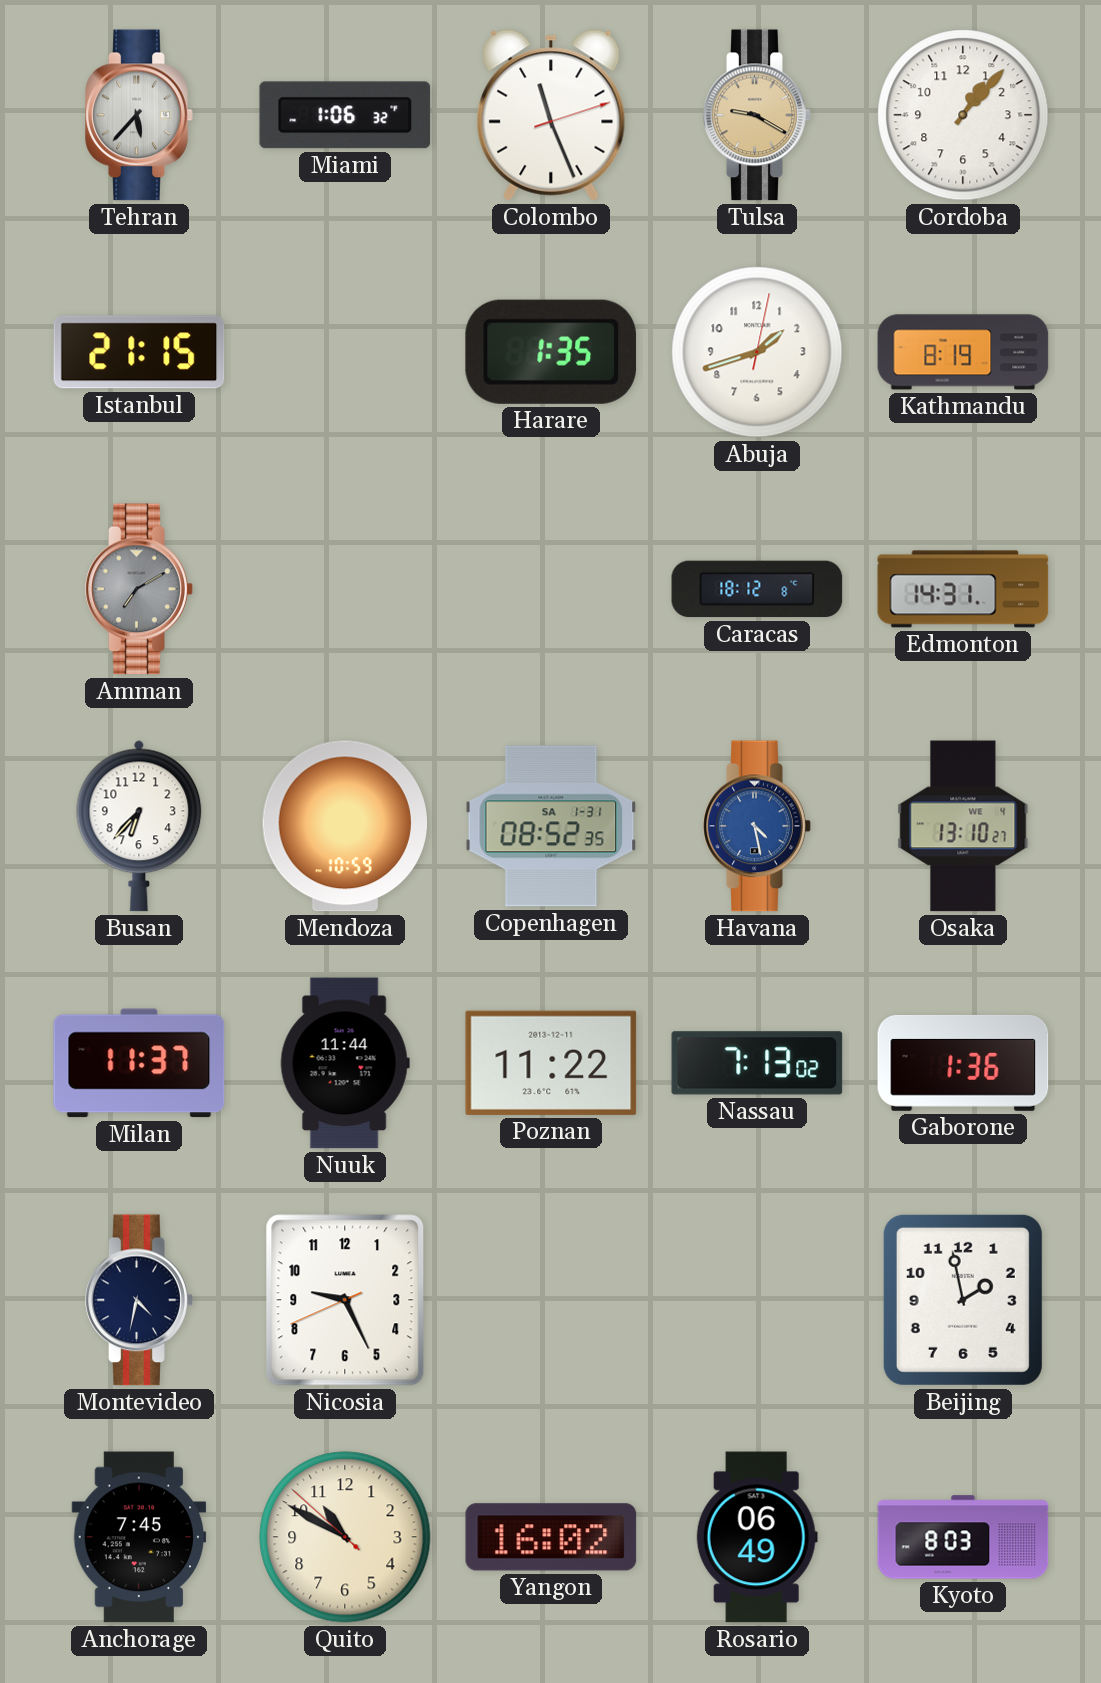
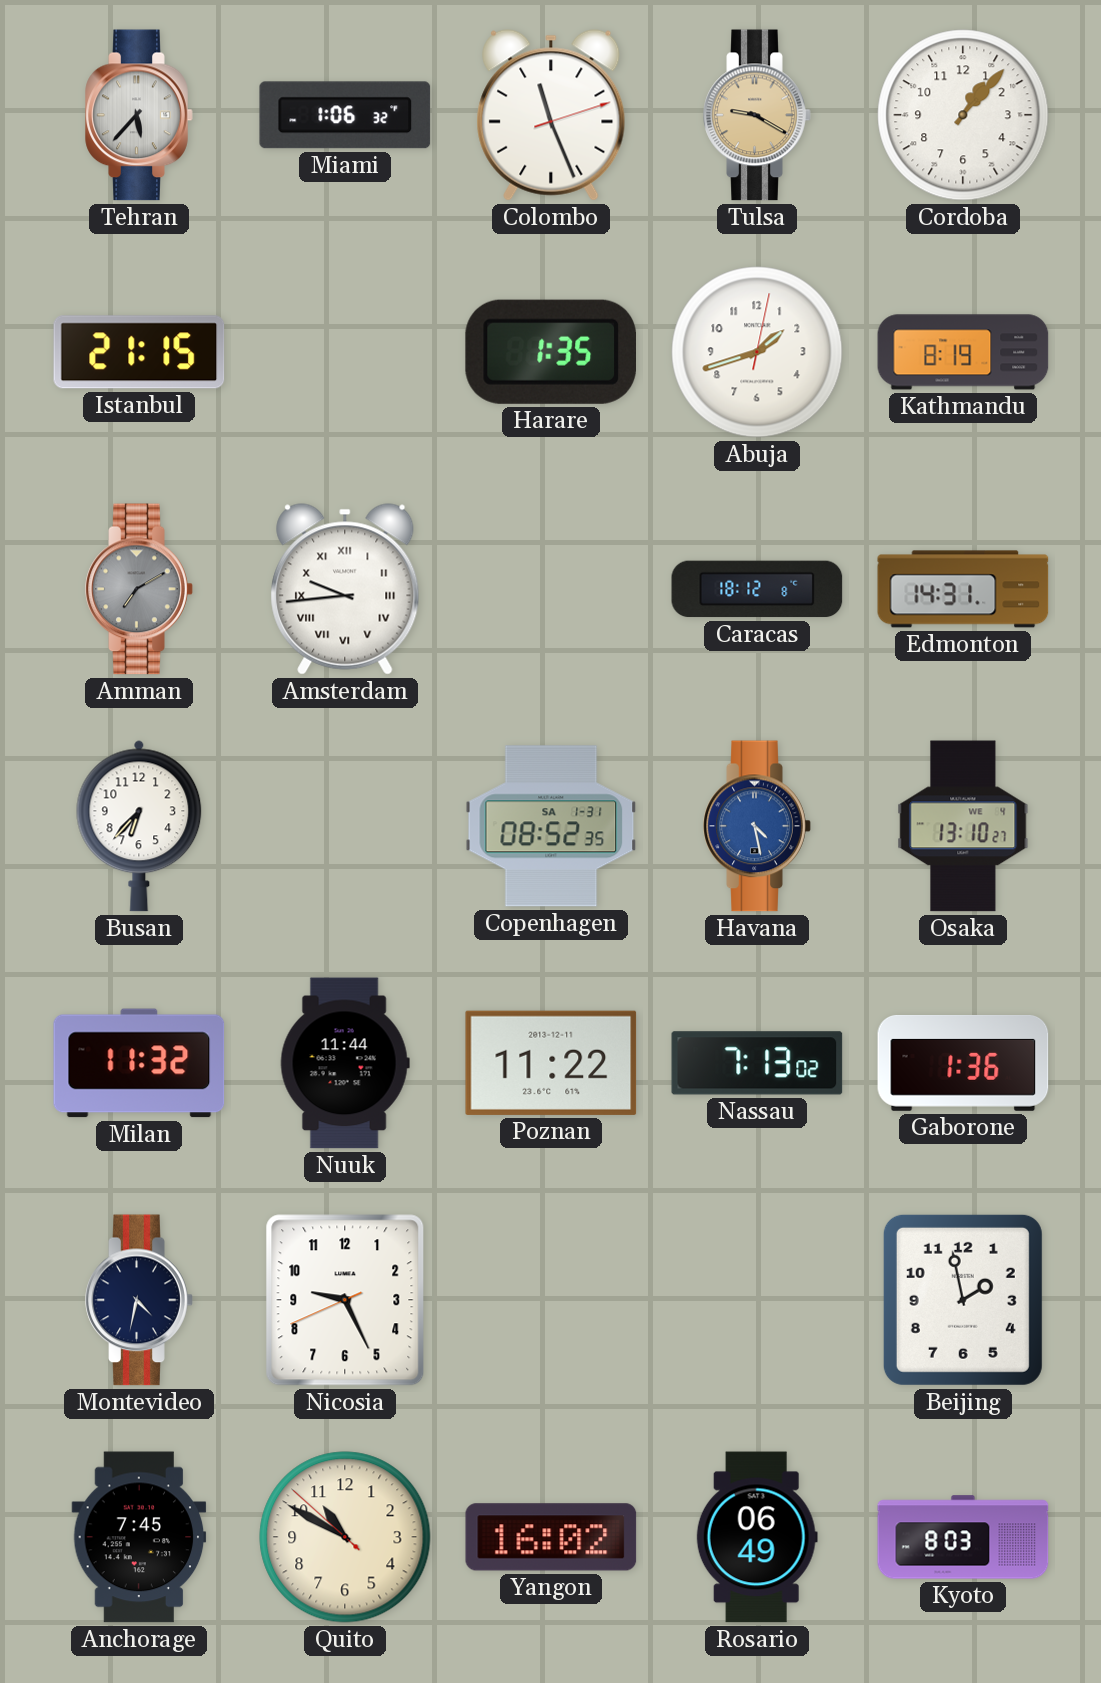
Amsterdam: none -> 9:44
Mendoza: 10:59 -> none
Milan: 11:37 -> 11:32
